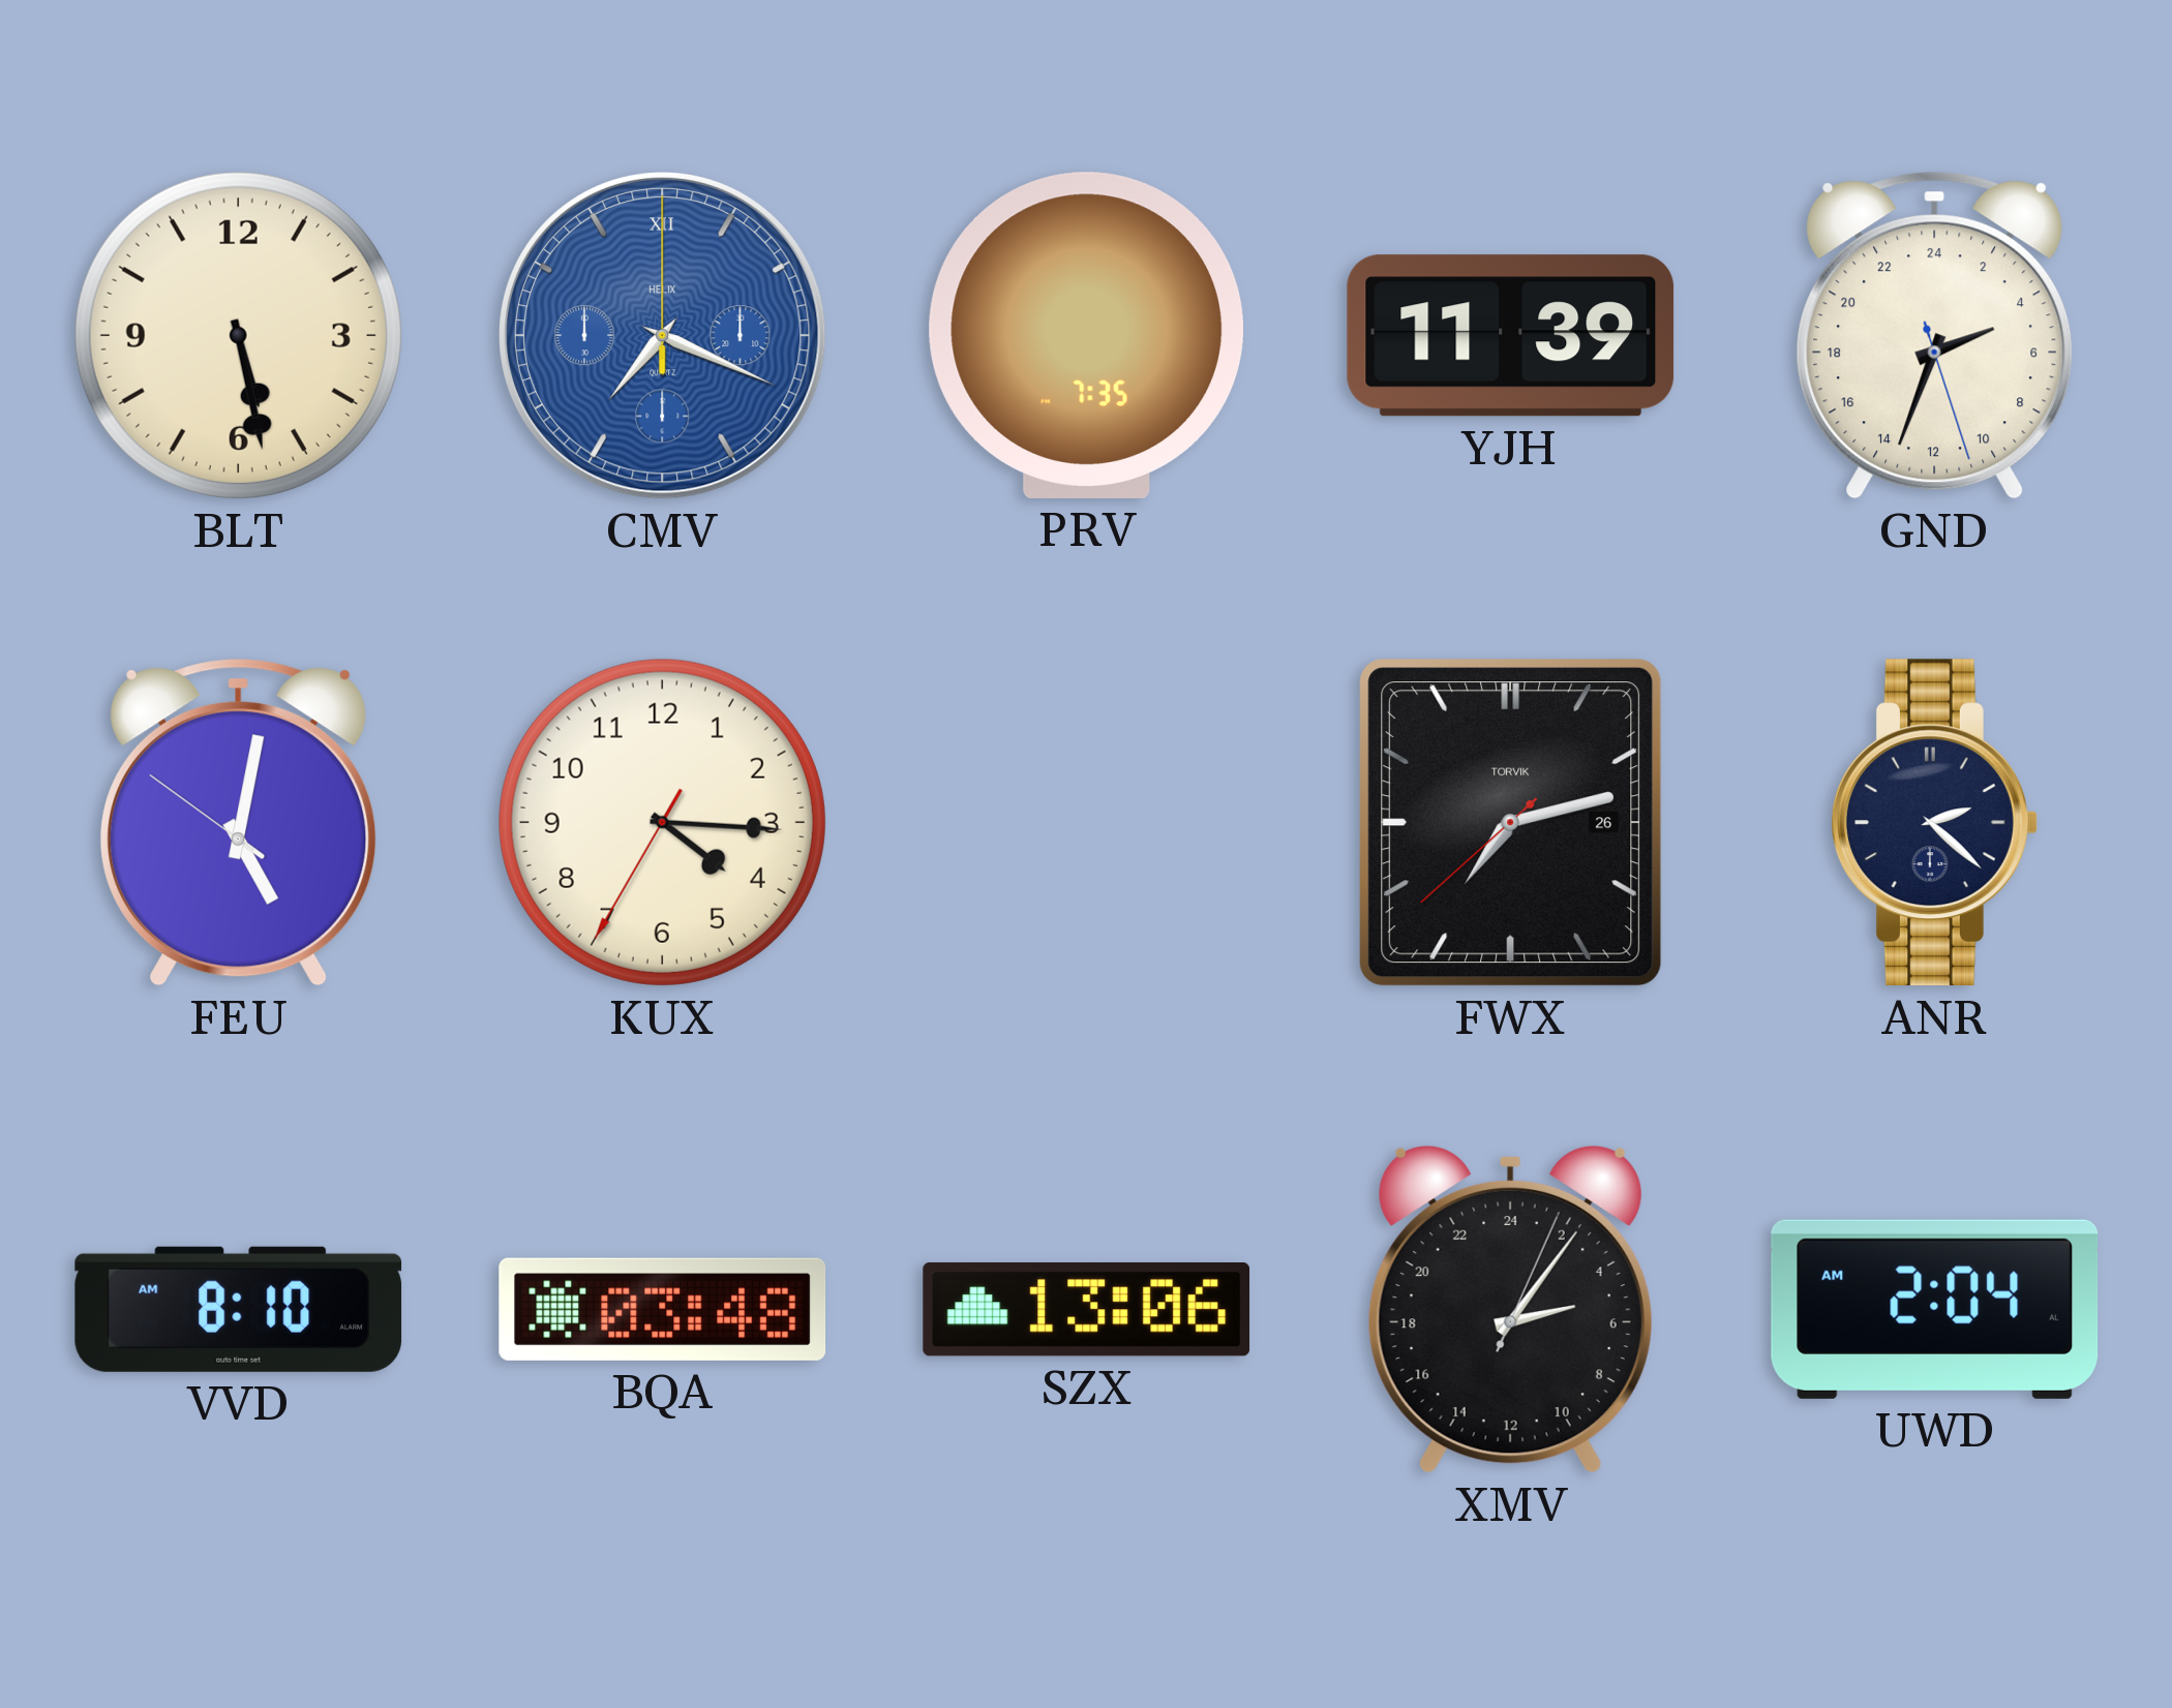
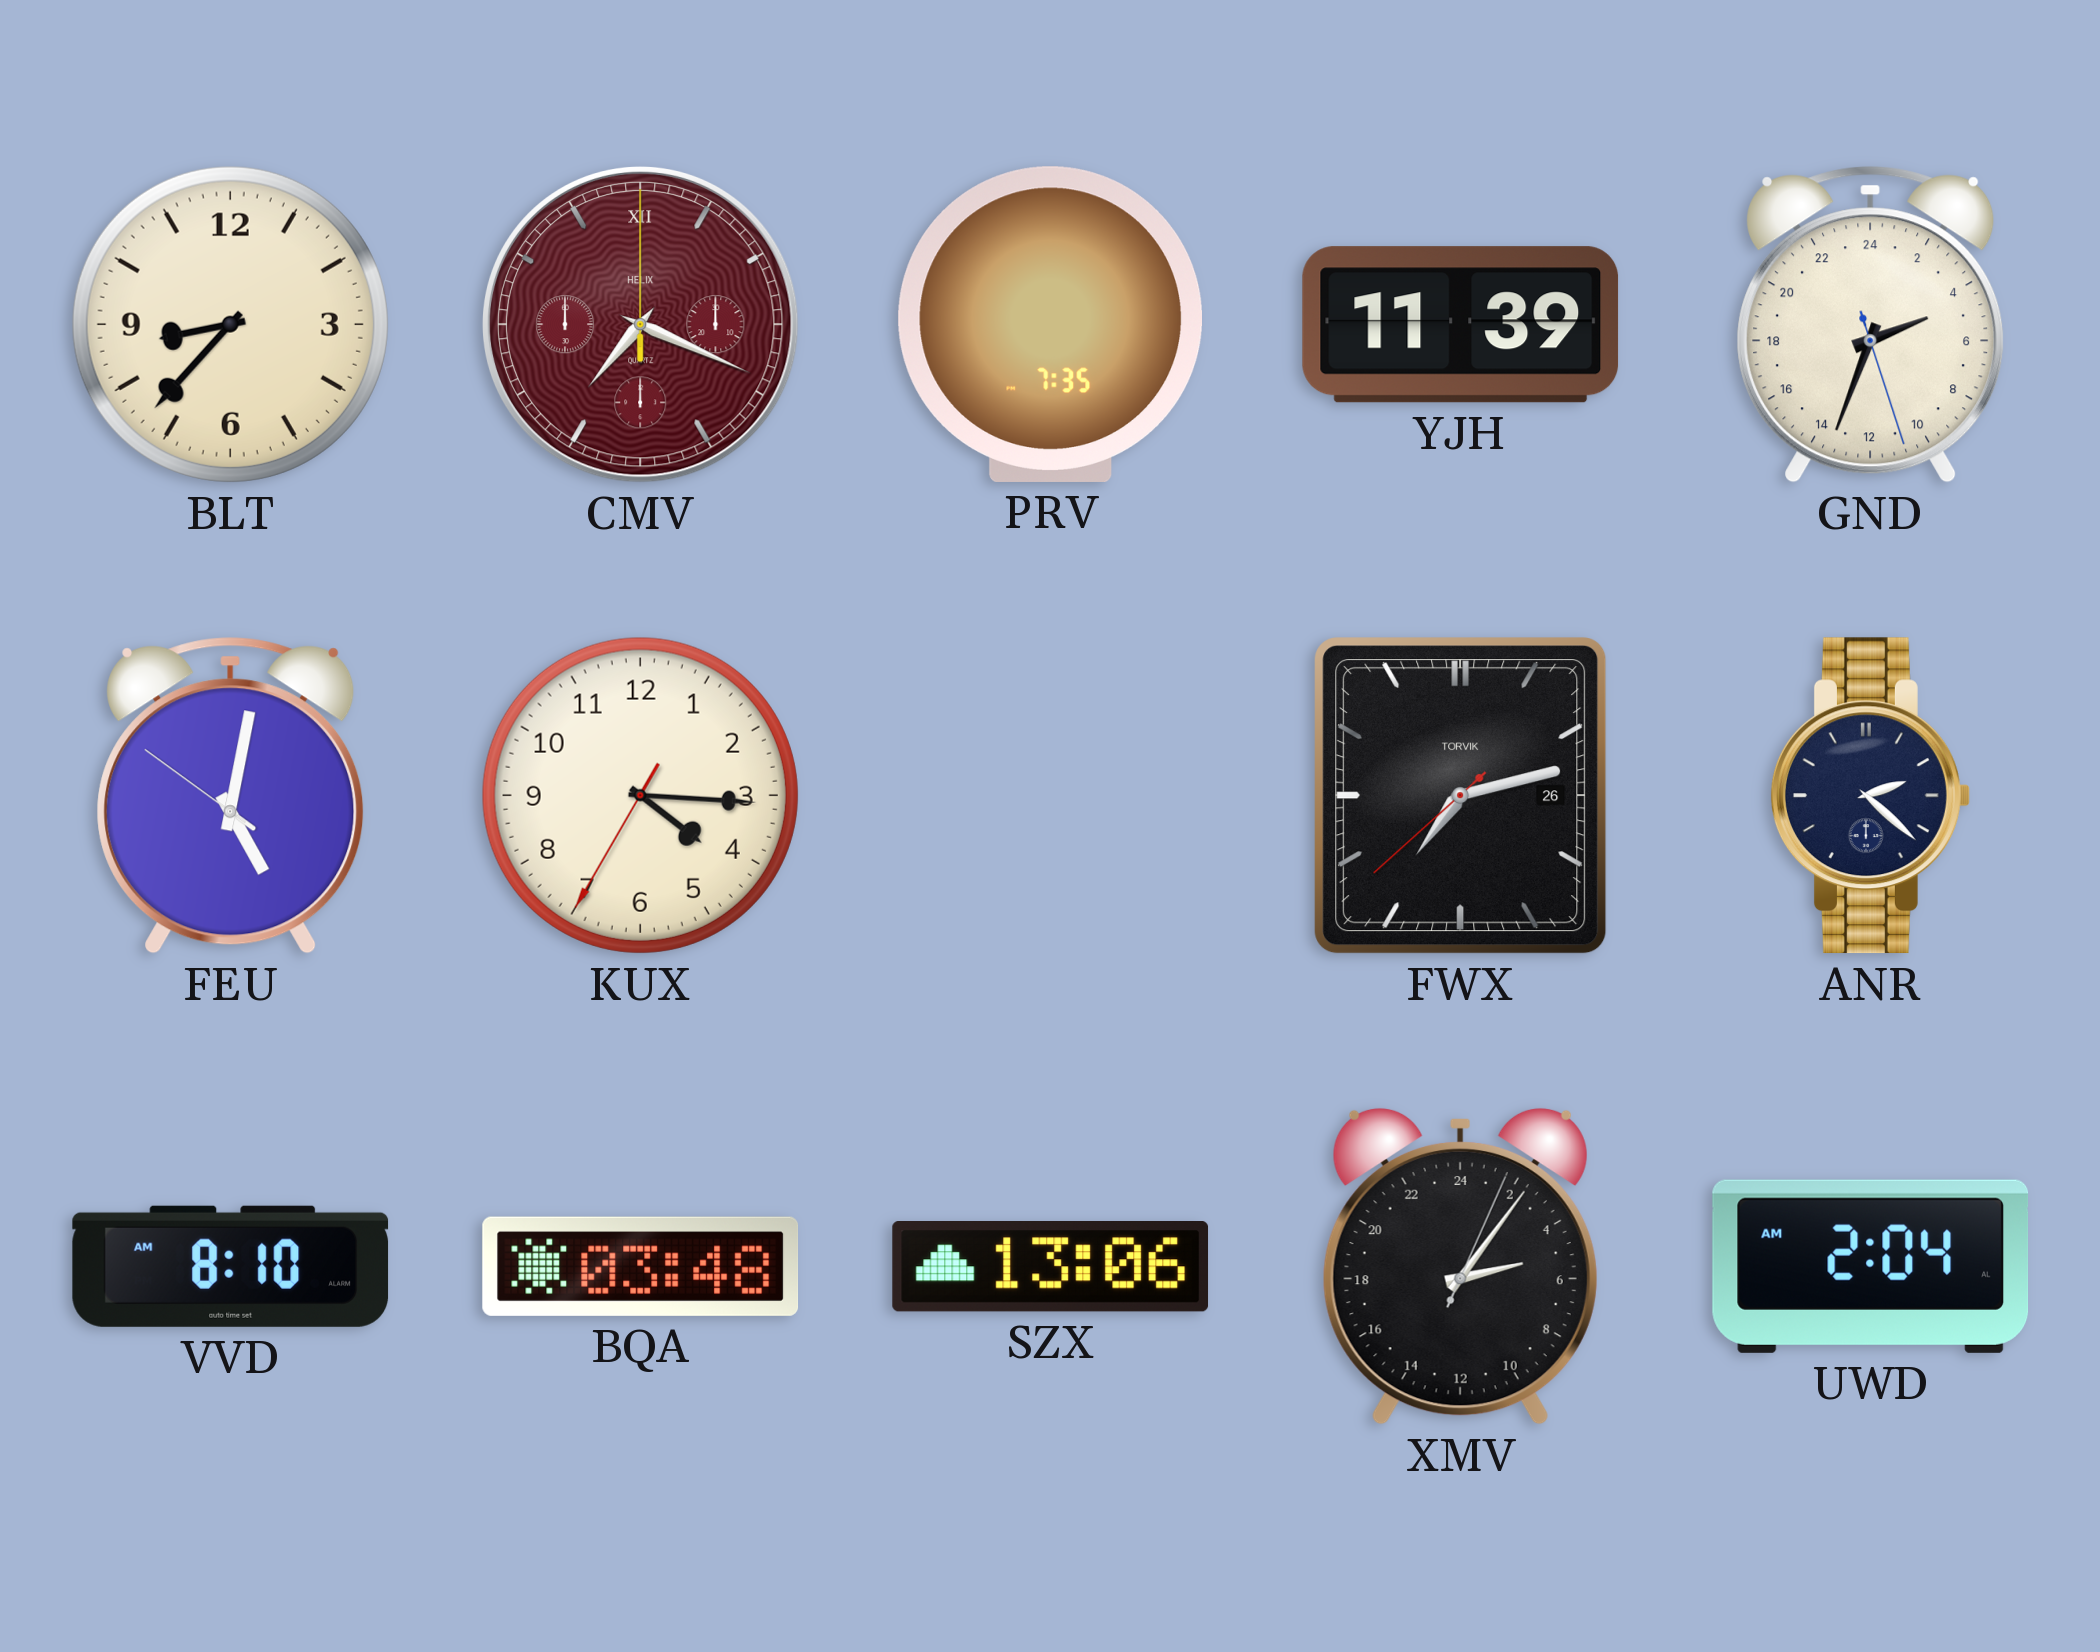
BLT: 5:28 -> 8:37
CMV dial: blue -> burgundy
